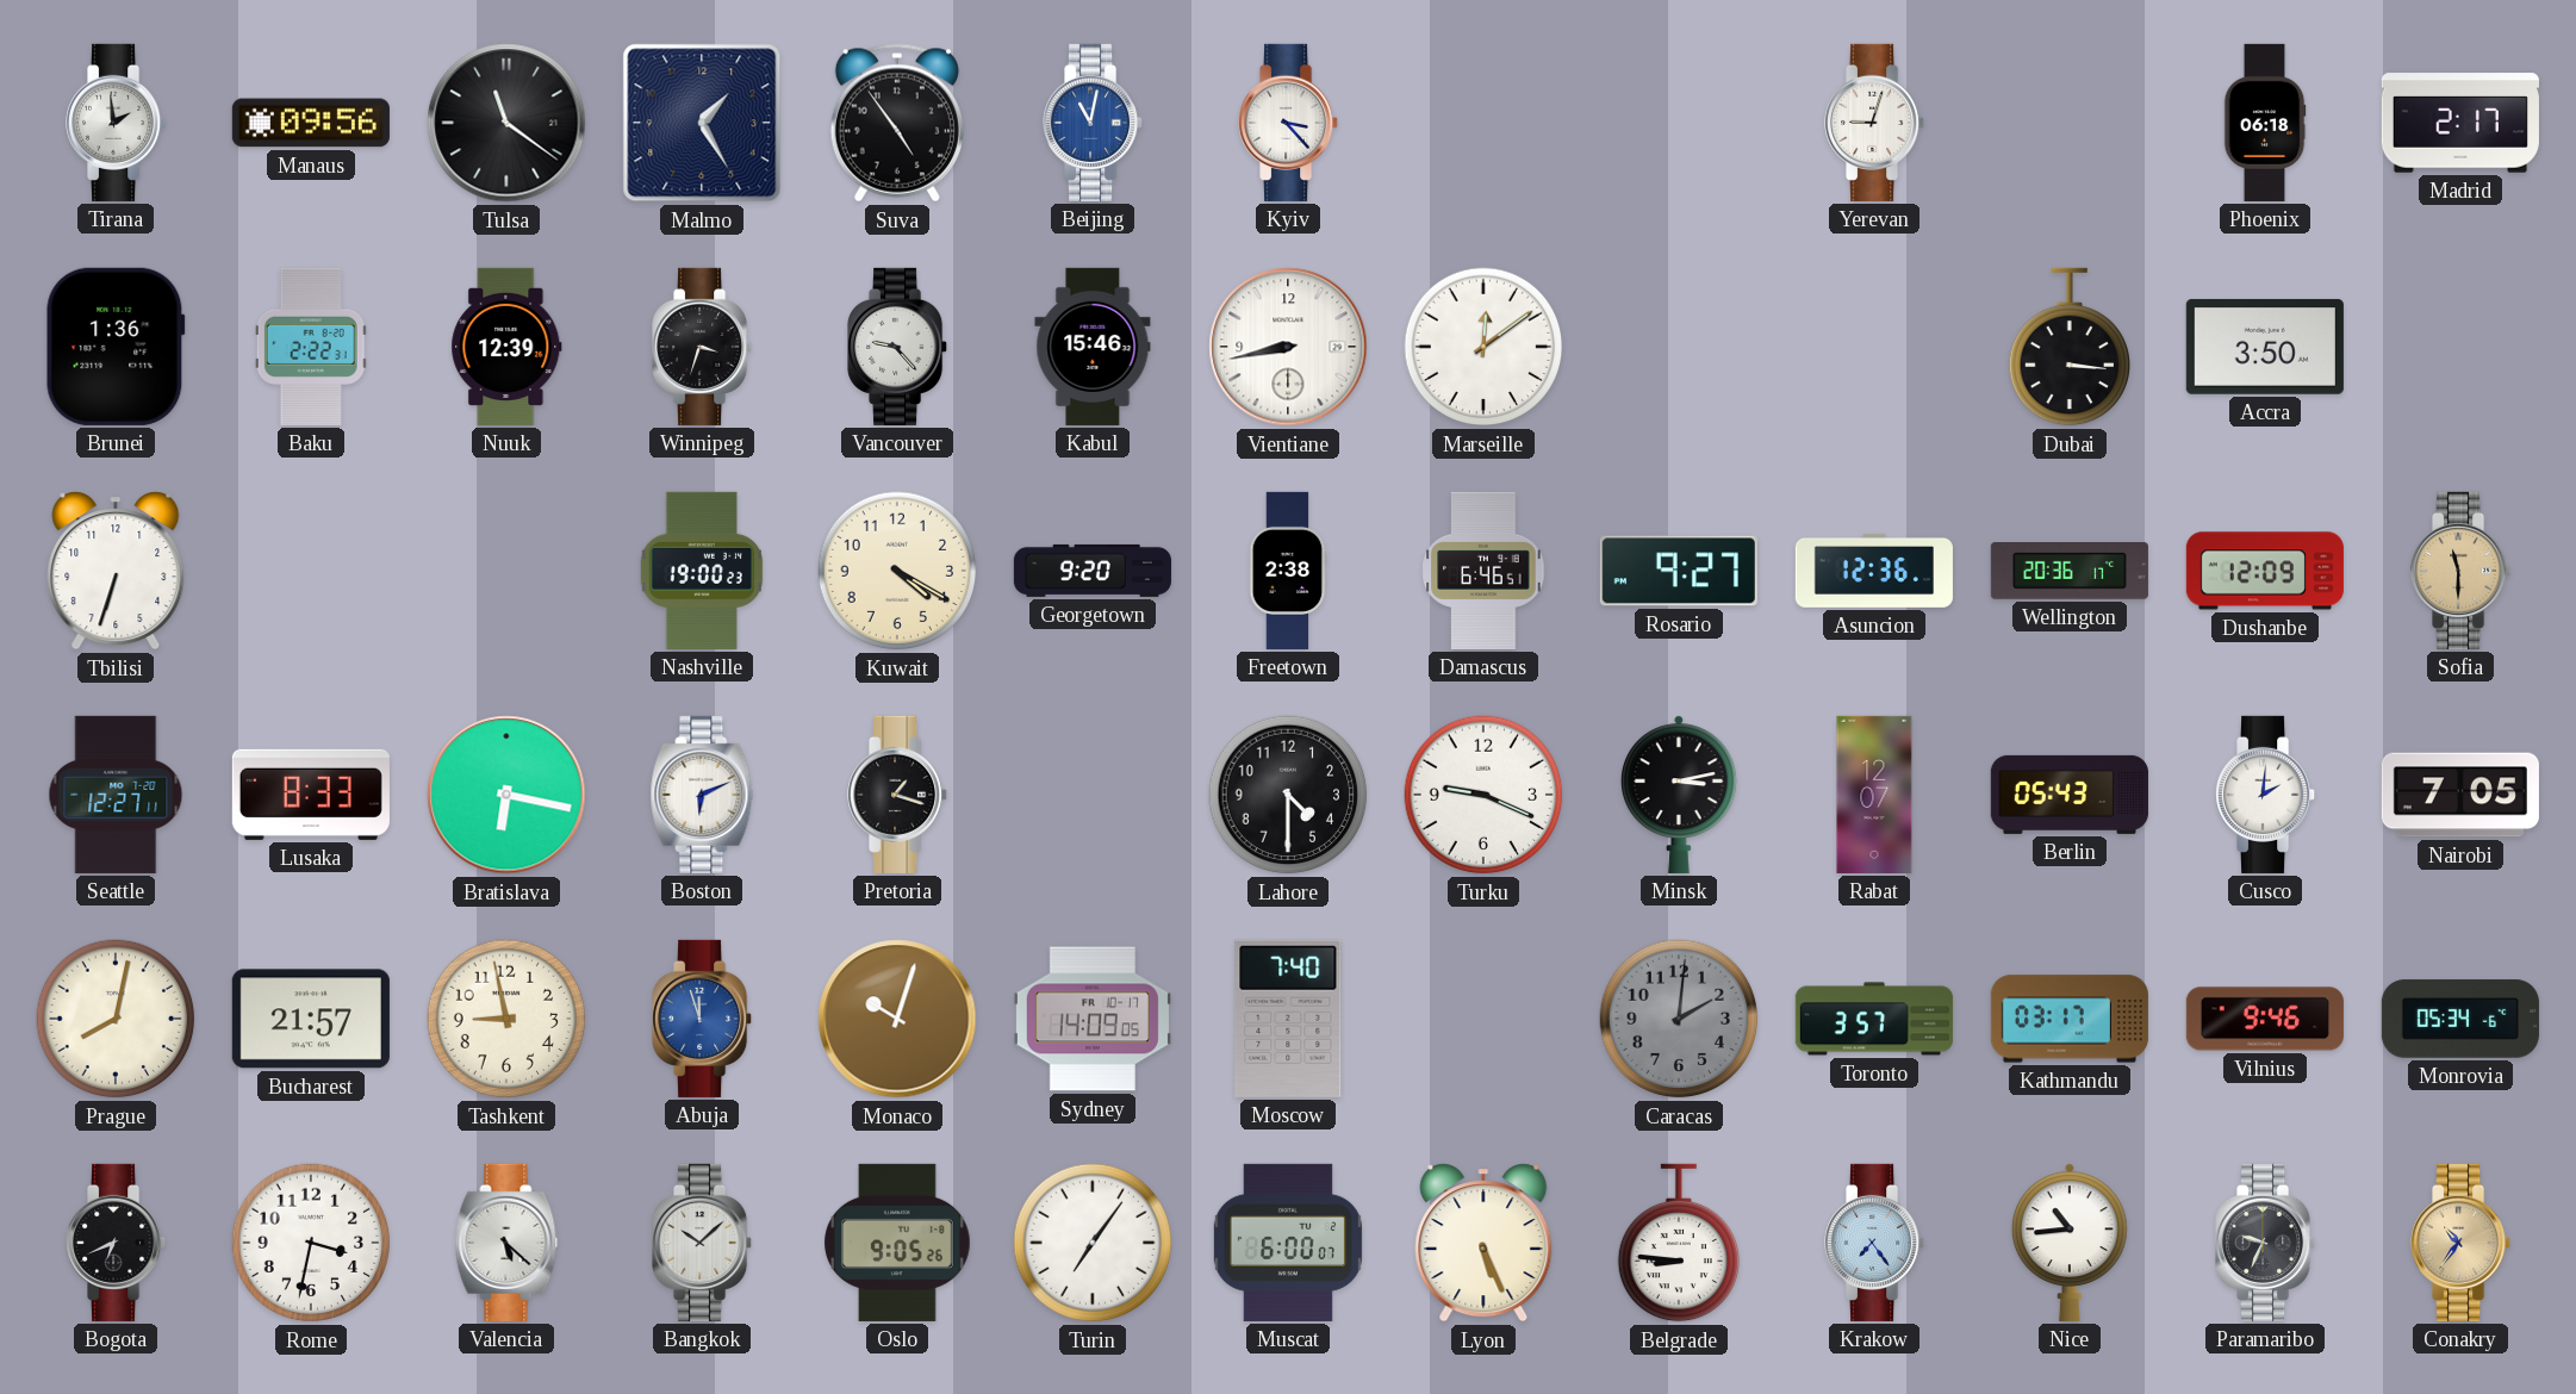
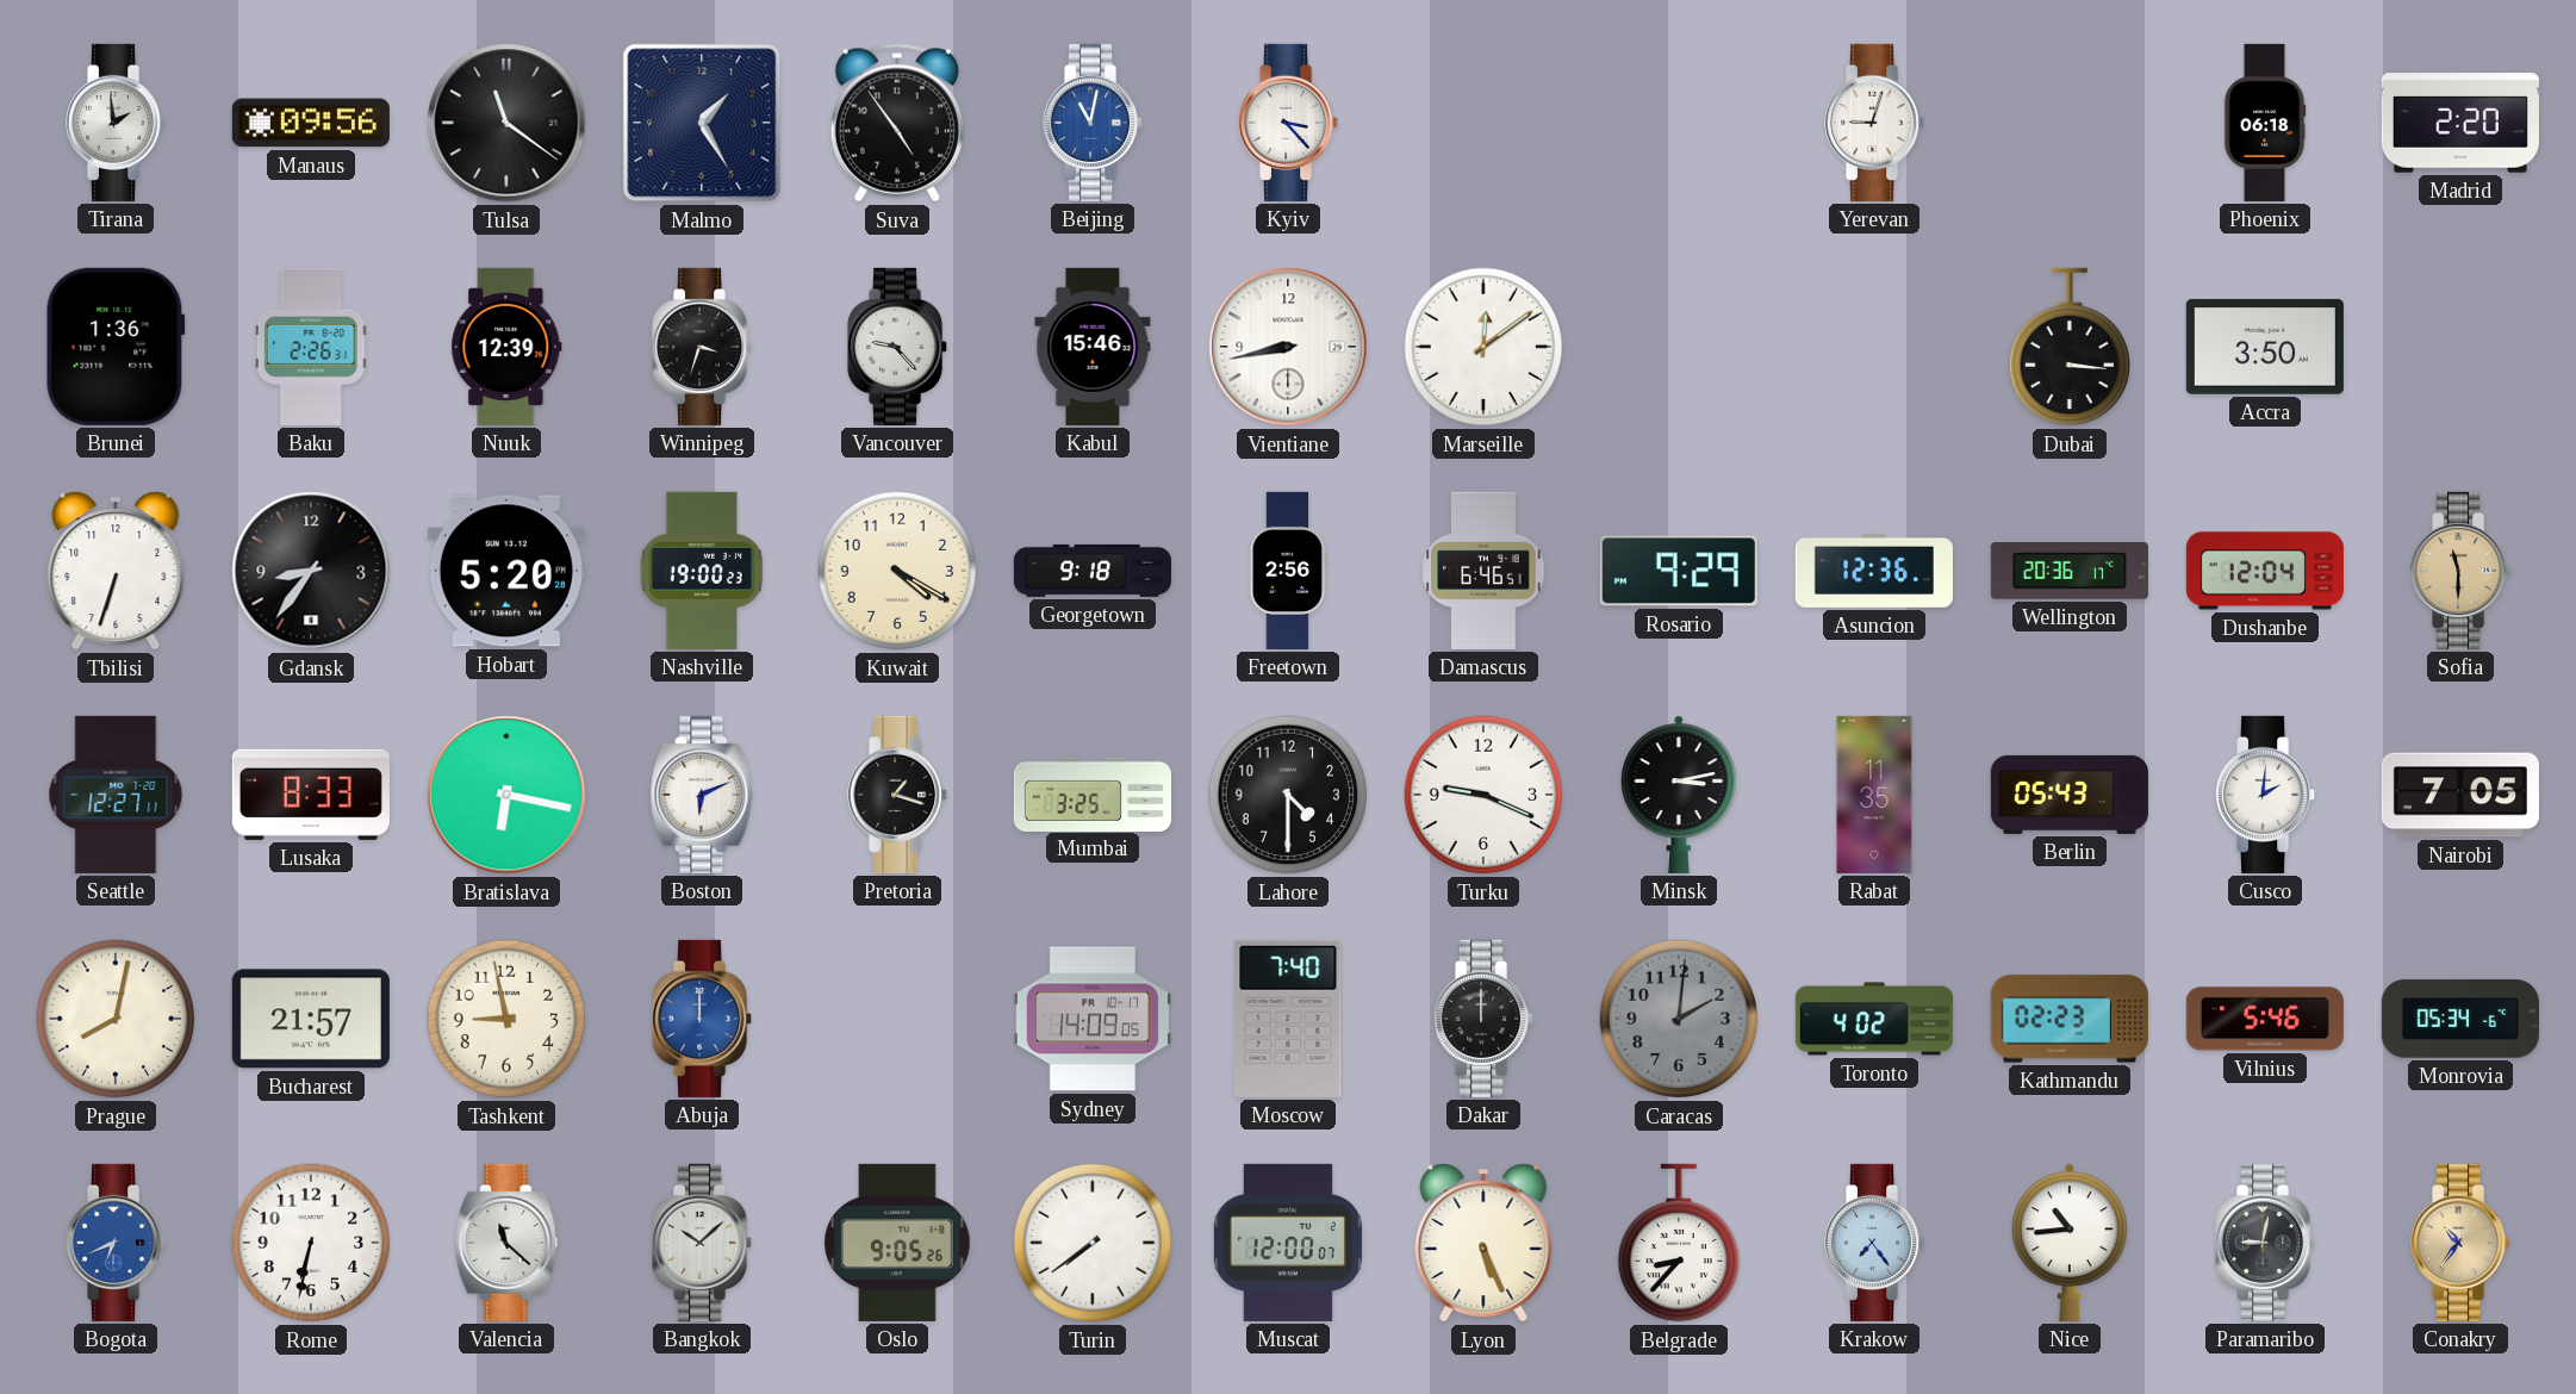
Madrid: 2:17 -> 2:20
Baku: 2:22 -> 2:26
Gdansk: none -> 8:36
Hobart: none -> 5:20
Georgetown: 9:20 -> 9:18
Freetown: 2:38 -> 2:56
Rosario: 9:27 -> 9:29
Dushanbe: 12:09 -> 12:04
Mumbai: none -> 3:25
Rabat: 12:07 -> 11:35
Abuja: 11:57 -> 12:00
Monaco: 10:03 -> none
Dakar: none -> 12:00
Toronto: 3:57 -> 4:02
Kathmandu: 03:17 -> 02:23
Vilnius: 9:46 -> 5:46
Bogota dial: black -> blue
Rome: 3:32 -> 6:32
Valencia: 5:22 -> 11:22
Turin: 7:06 -> 7:39
Muscat: 6:00 -> 12:00
Belgrade: 8:46 -> 8:37
Paramaribo: 9:34 -> 9:02
